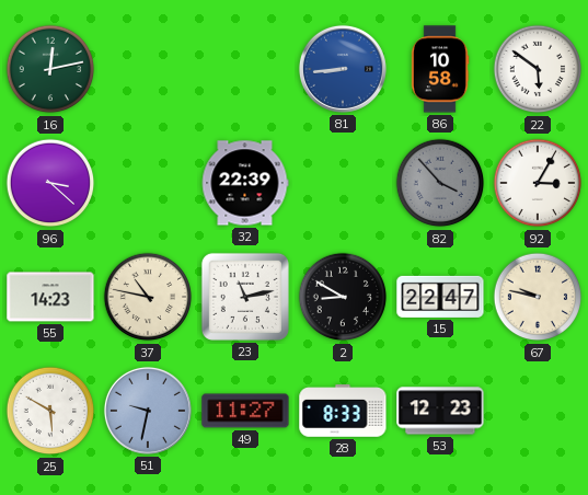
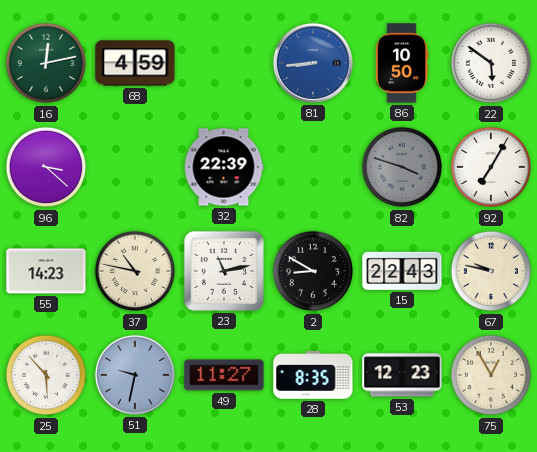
68: none -> 4:59
86: 10:58 -> 10:50
82: 3:53 -> 3:48
92: 3:05 -> 7:05
15: 22:47 -> 22:43
25: 5:50 -> 5:53
28: 8:33 -> 8:35
75: none -> 12:55
